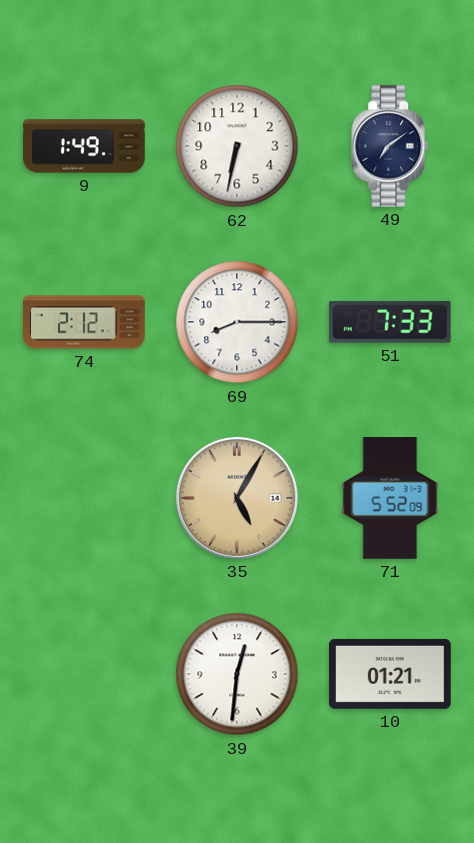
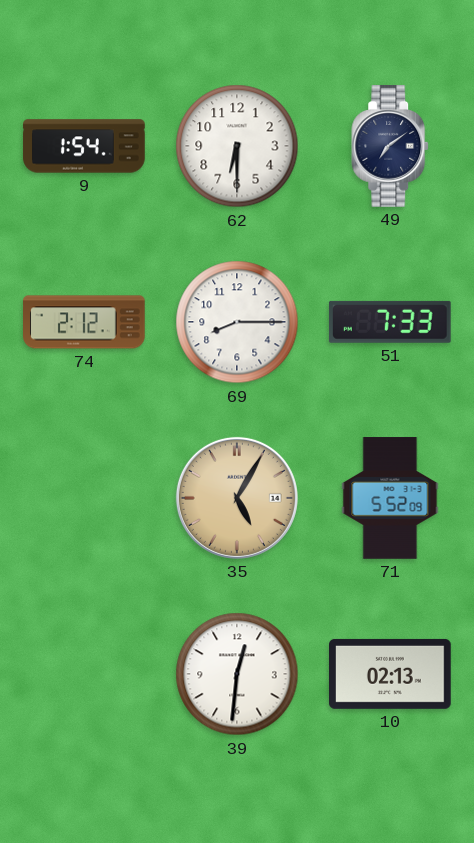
9: 1:49 -> 1:54
62: 6:32 -> 6:30
10: 01:21 -> 02:13
